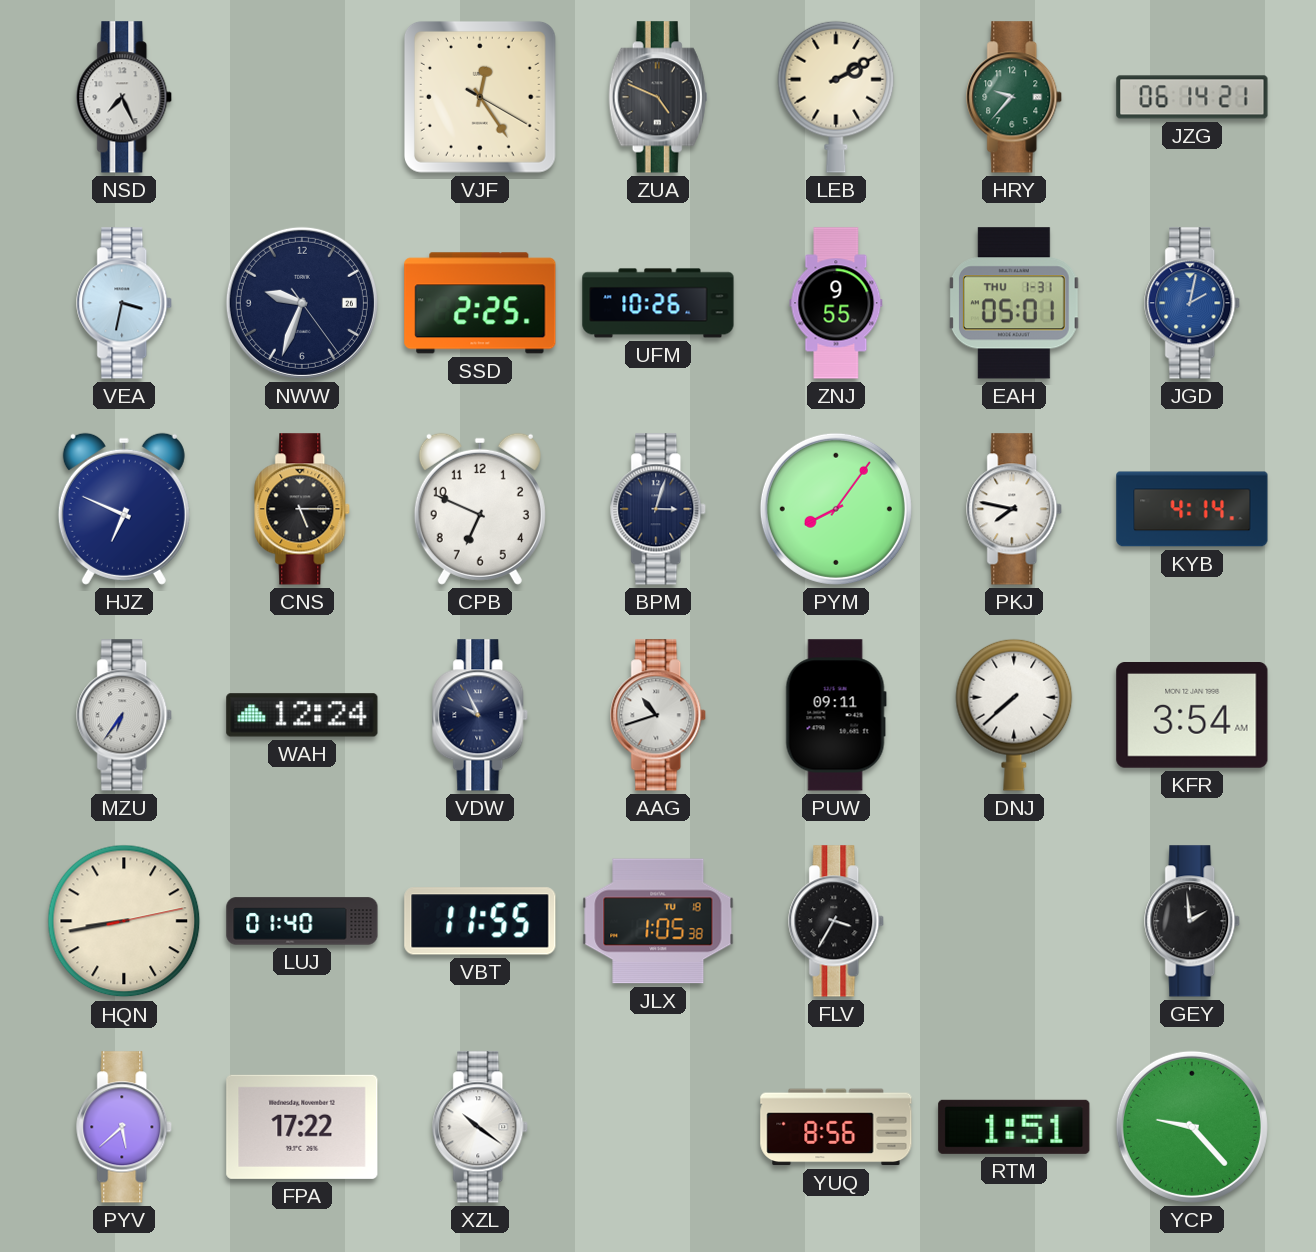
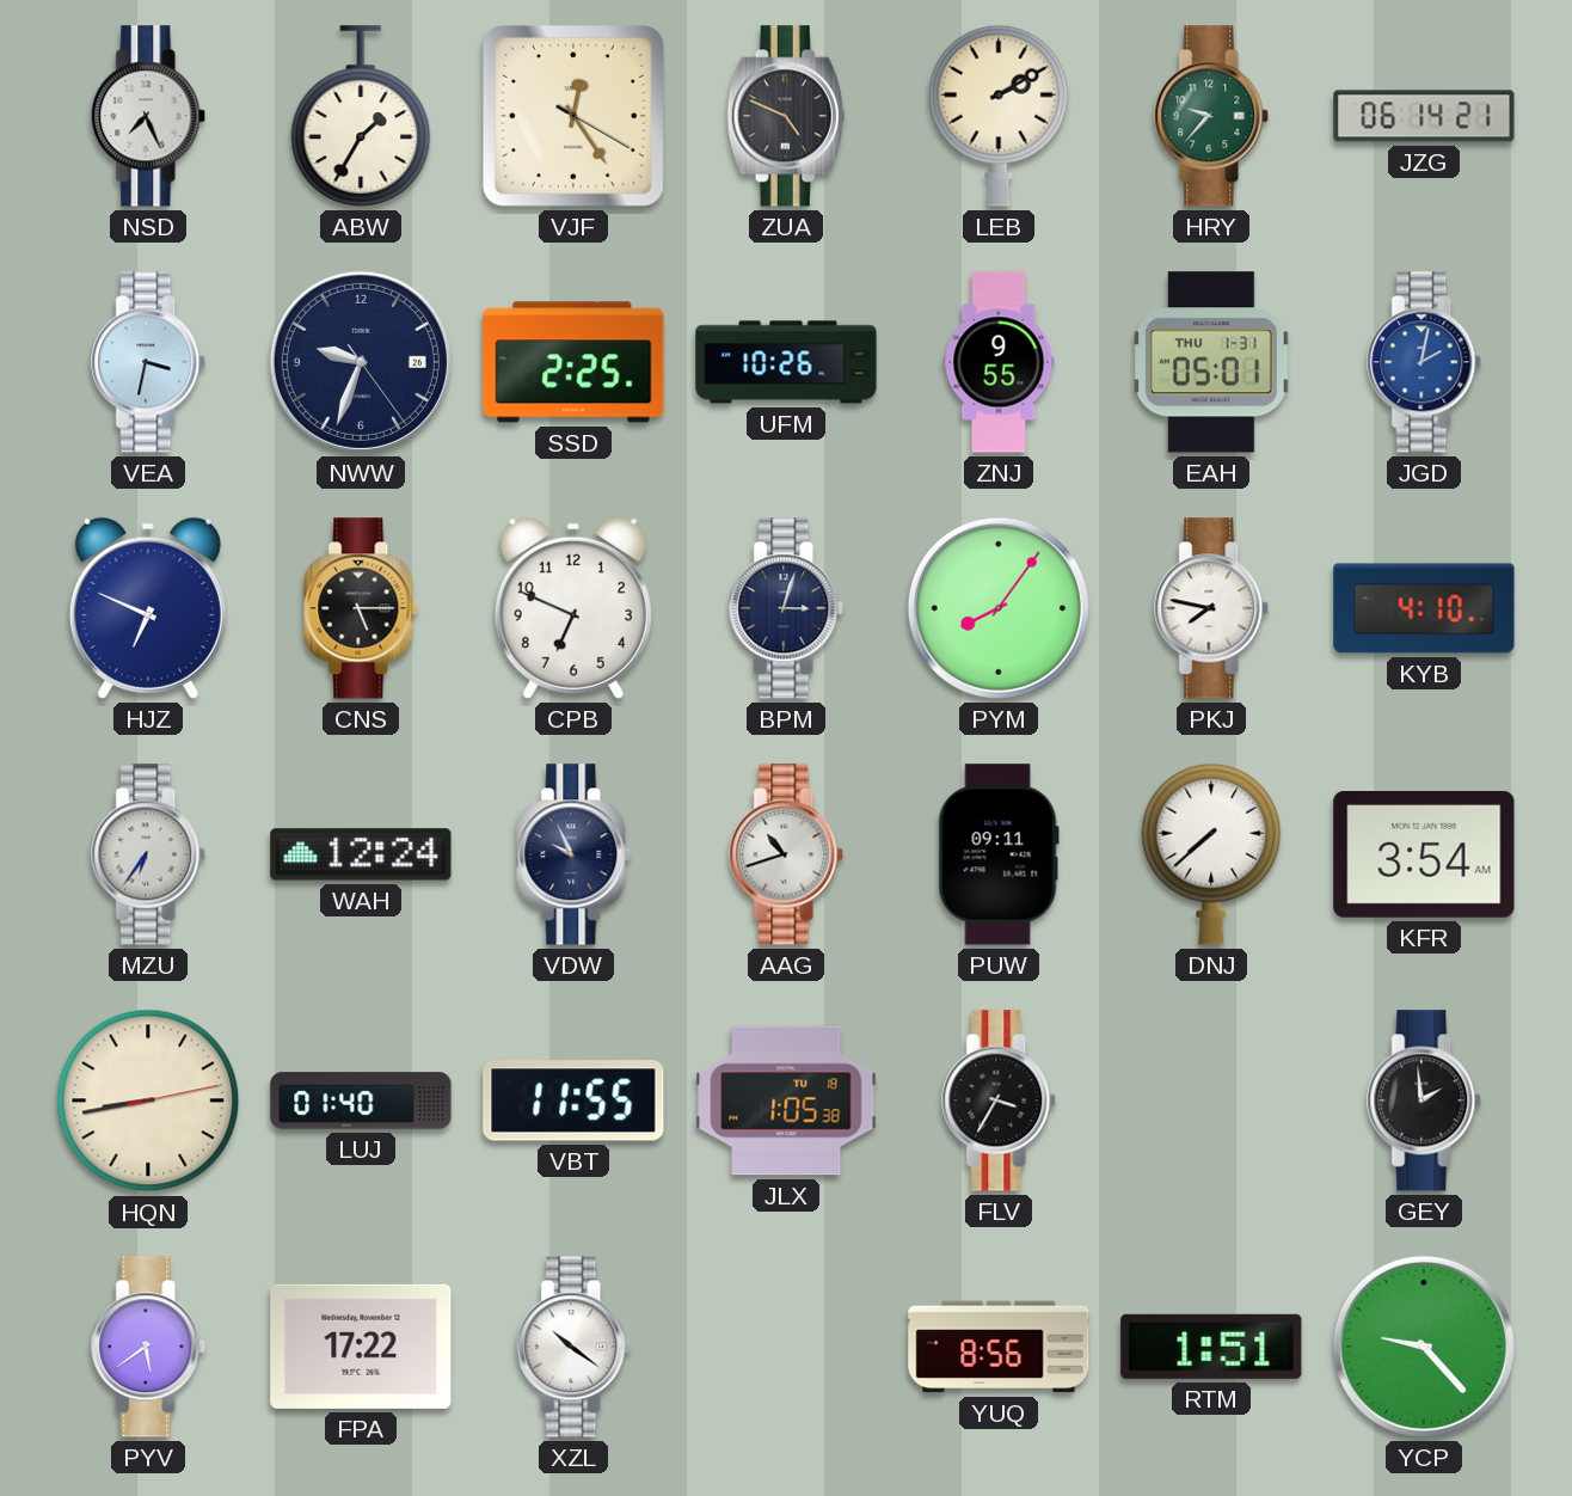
ABW: none -> 1:35
KYB: 4:14 -> 4:10
PYV: 5:38 -> 5:39
